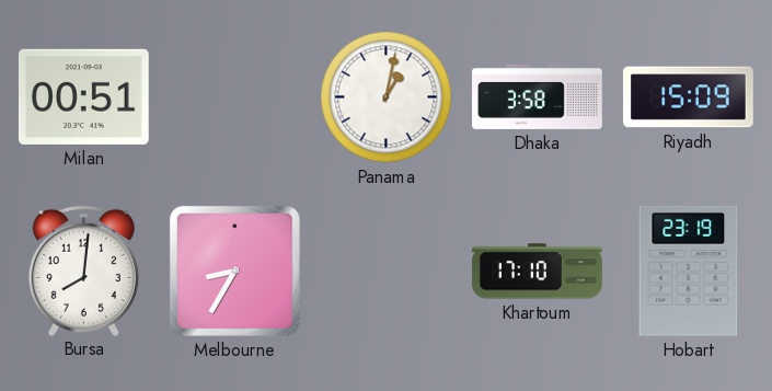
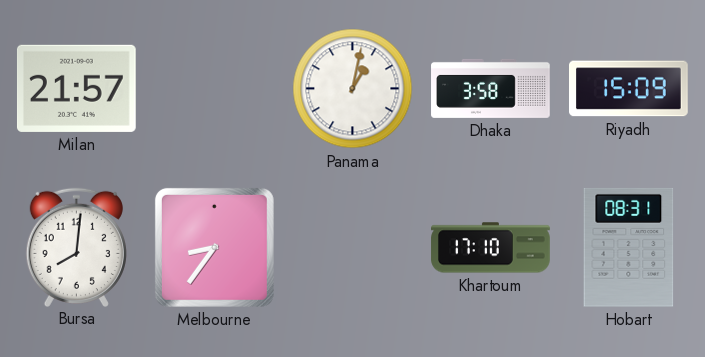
Milan: 00:51 -> 21:57
Melbourne: 8:35 -> 8:36
Hobart: 23:19 -> 08:31
